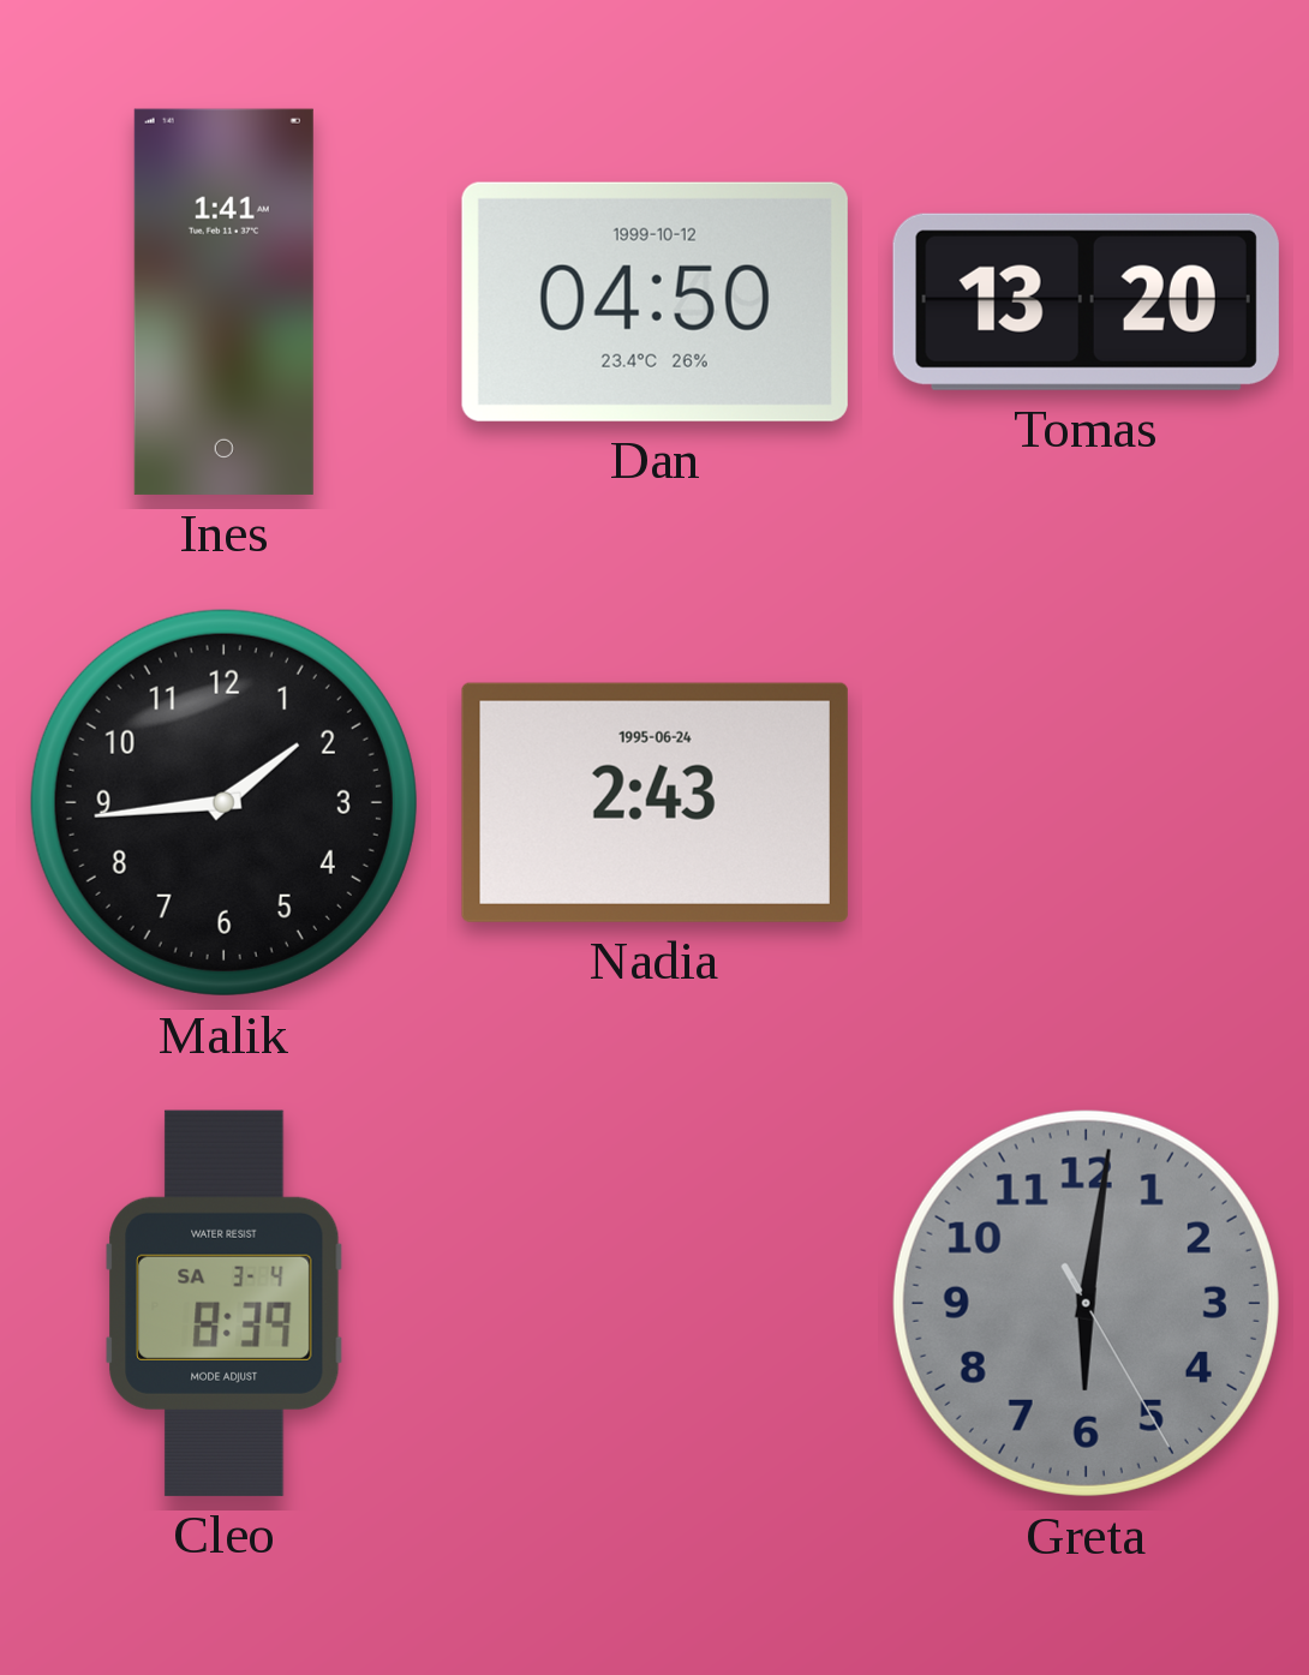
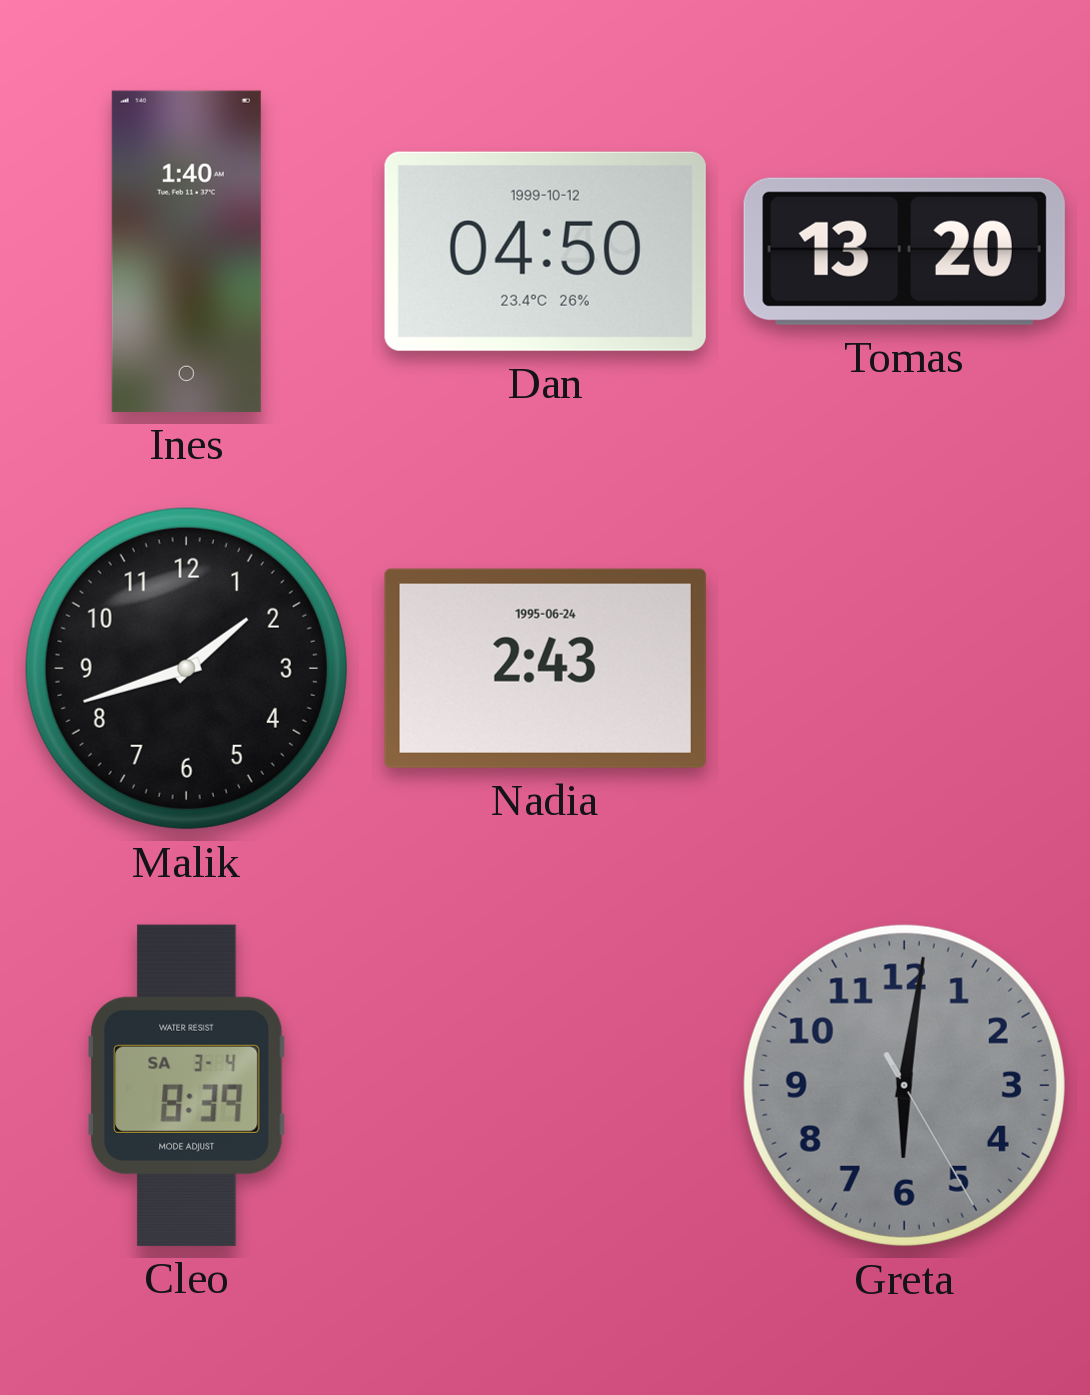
Ines: 1:41 -> 1:40
Malik: 1:44 -> 1:42
